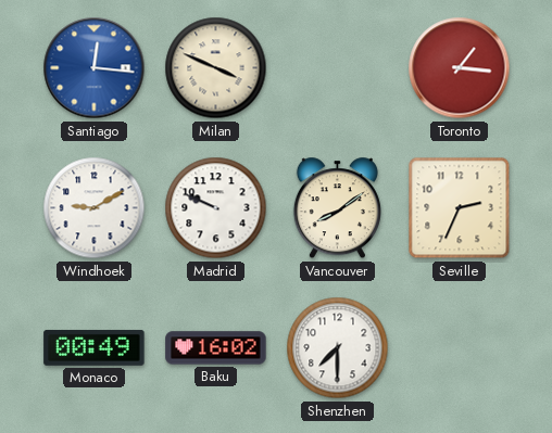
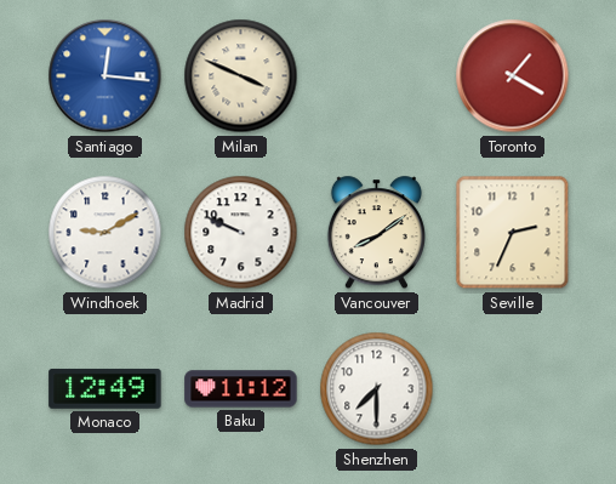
Toronto: 1:16 -> 1:20
Monaco: 00:49 -> 12:49
Baku: 16:02 -> 11:12
